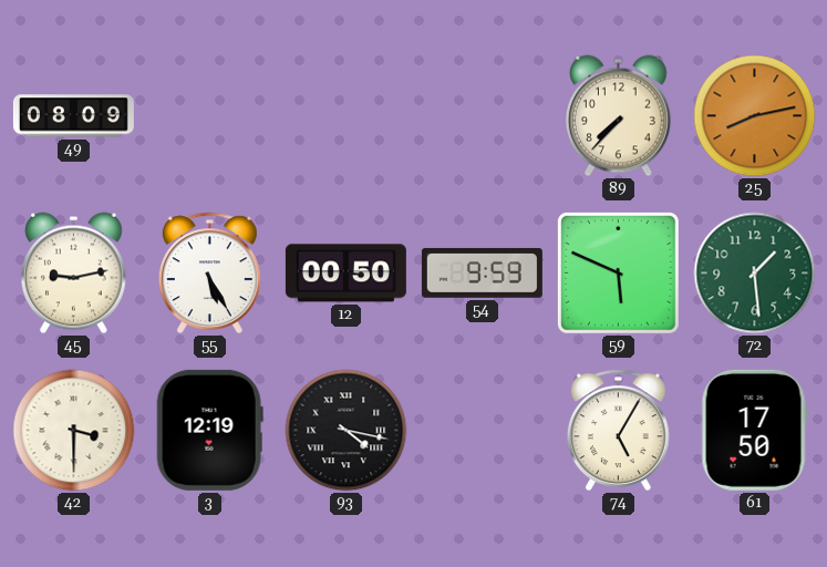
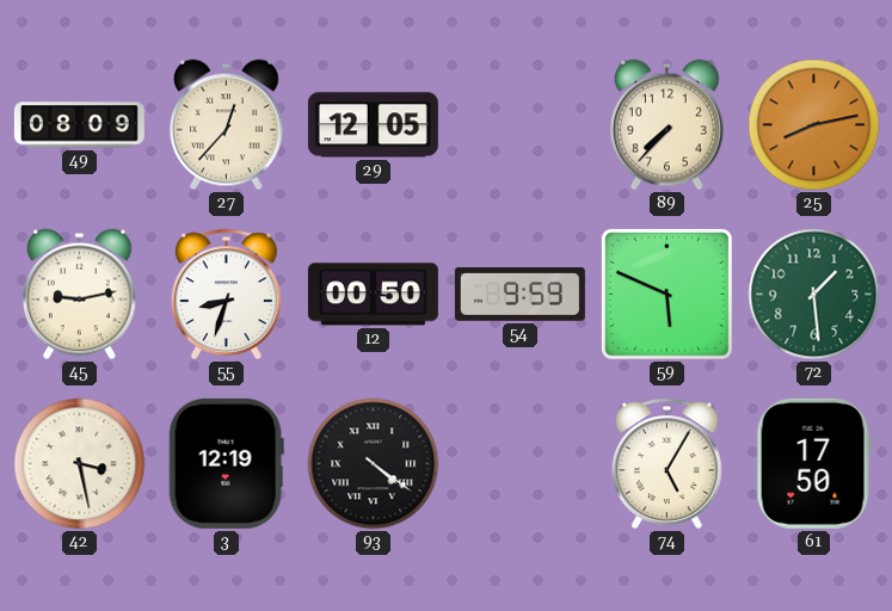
27: none -> 12:37
29: none -> 12:05
55: 5:25 -> 8:33
42: 3:30 -> 3:28
93: 4:17 -> 4:21
